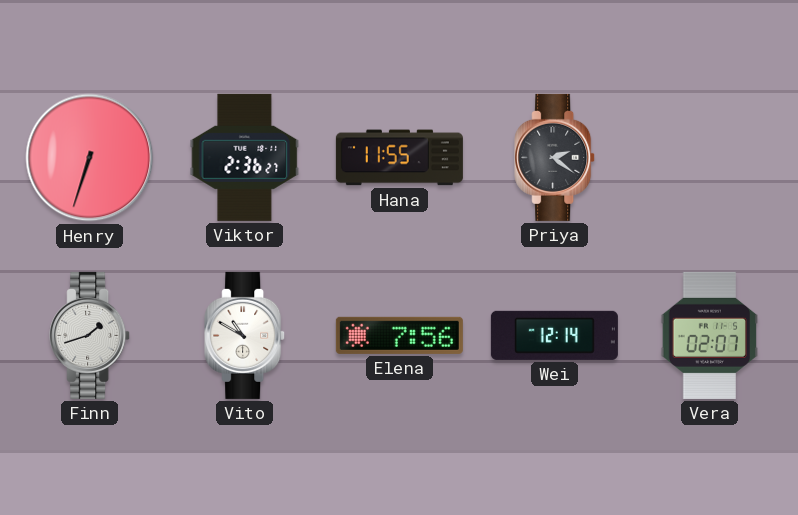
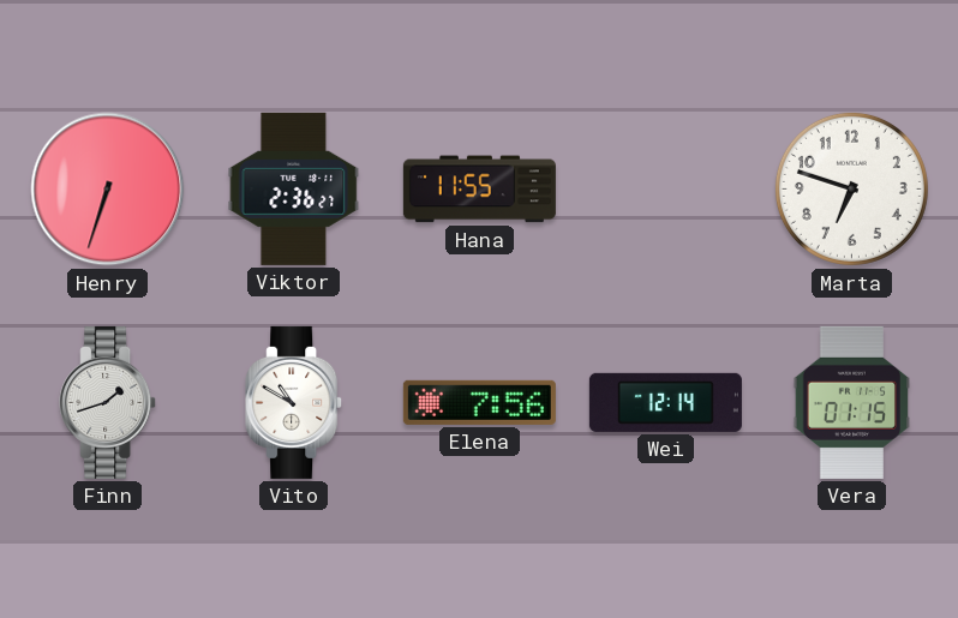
Priya: 2:21 -> none
Marta: none -> 6:48
Vera: 02:07 -> 01:15
